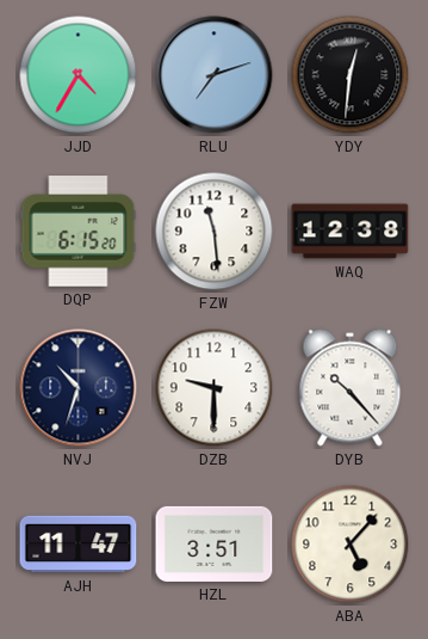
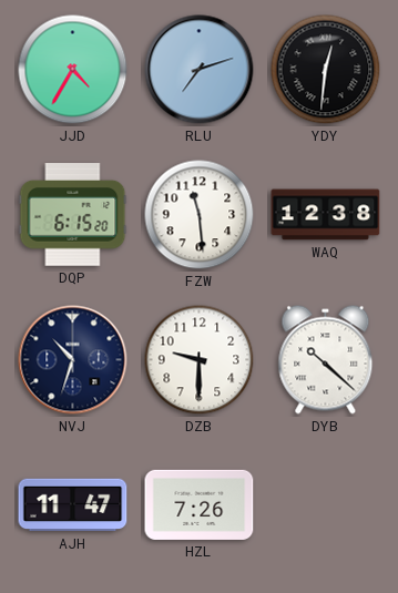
DYB: 10:23 -> 10:22
HZL: 3:51 -> 7:26
ABA: 5:07 -> none
